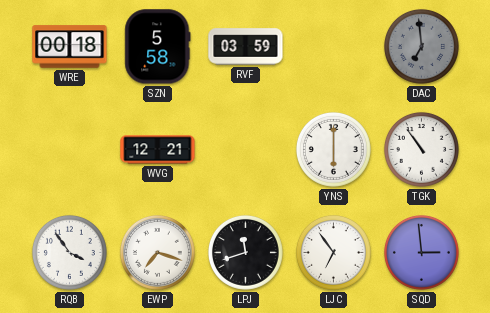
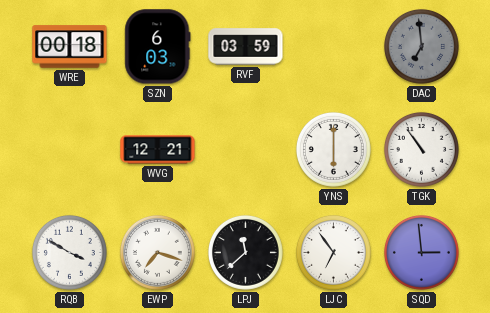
SZN: 5:58 -> 6:03
RQB: 3:54 -> 3:50
LPJ: 11:42 -> 11:38
